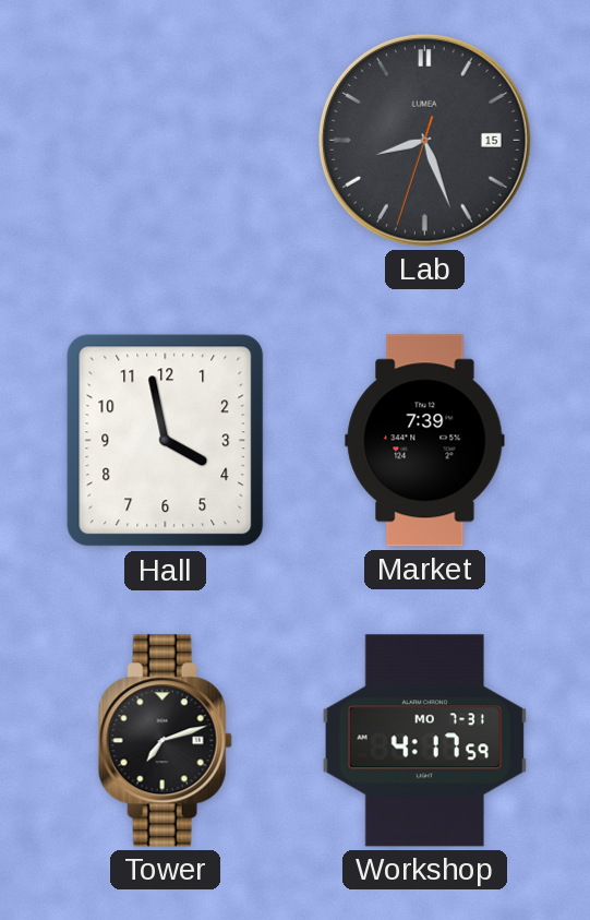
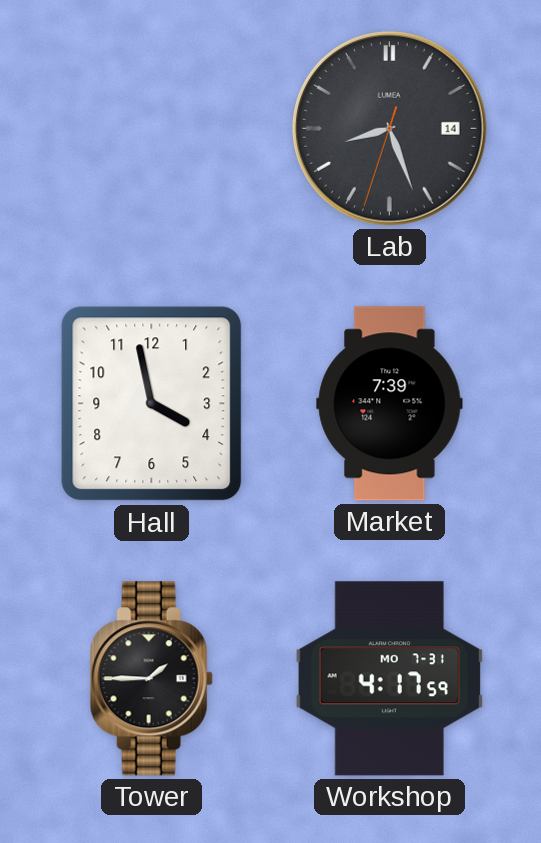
Lab date: 15 -> 14
Tower: 7:12 -> 1:45
